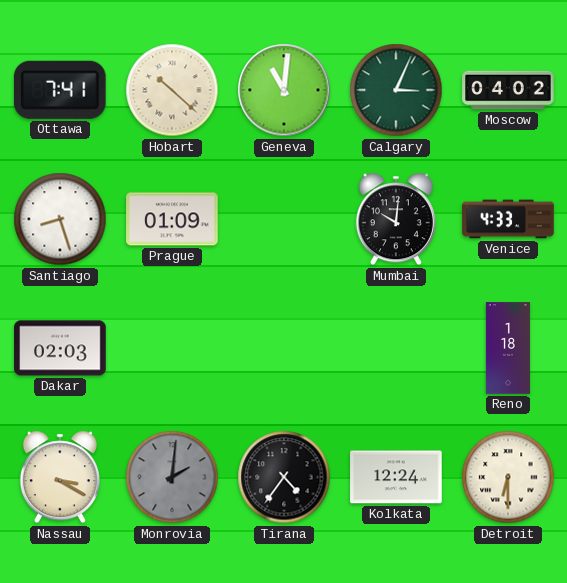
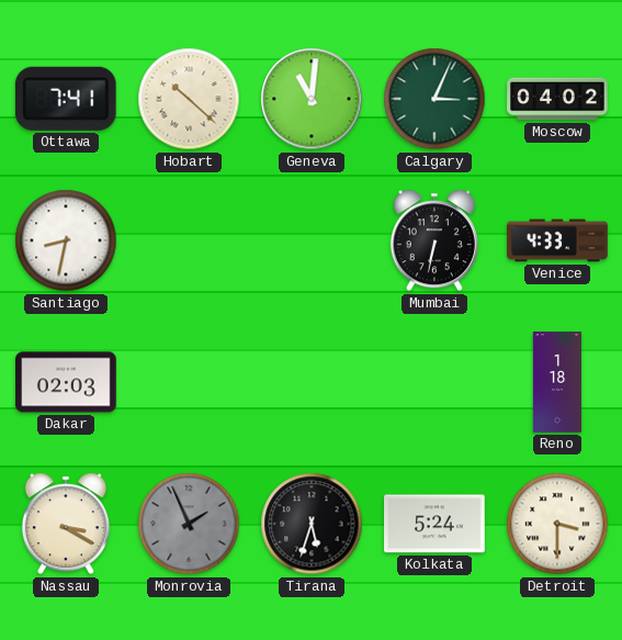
Santiago: 8:27 -> 8:32
Prague: 01:09 -> none
Mumbai: 10:01 -> 6:32
Monrovia: 2:01 -> 1:56
Tirana: 4:36 -> 5:33
Kolkata: 12:24 -> 5:24
Detroit: 6:30 -> 3:30
